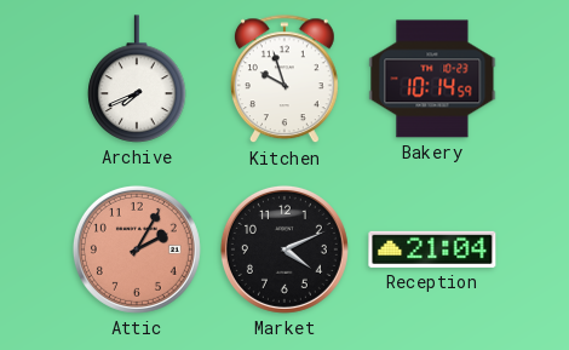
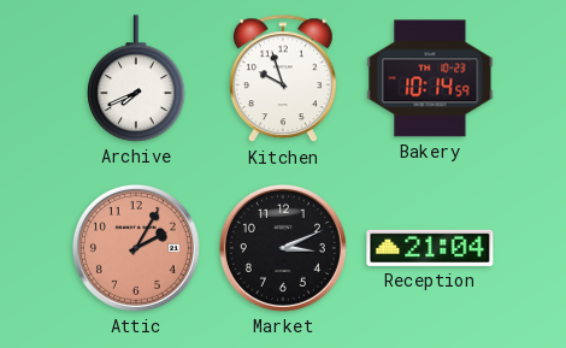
Market: 4:11 -> 3:11
